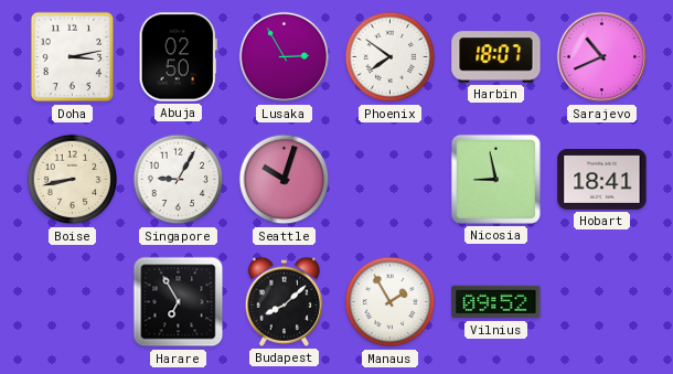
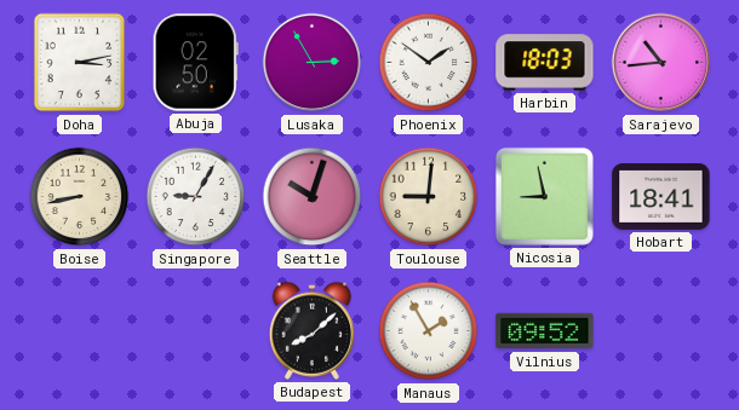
Phoenix: 7:51 -> 1:51
Harbin: 18:07 -> 18:03
Sarajevo: 10:41 -> 10:44
Toulouse: none -> 9:01
Harare: 6:55 -> none
